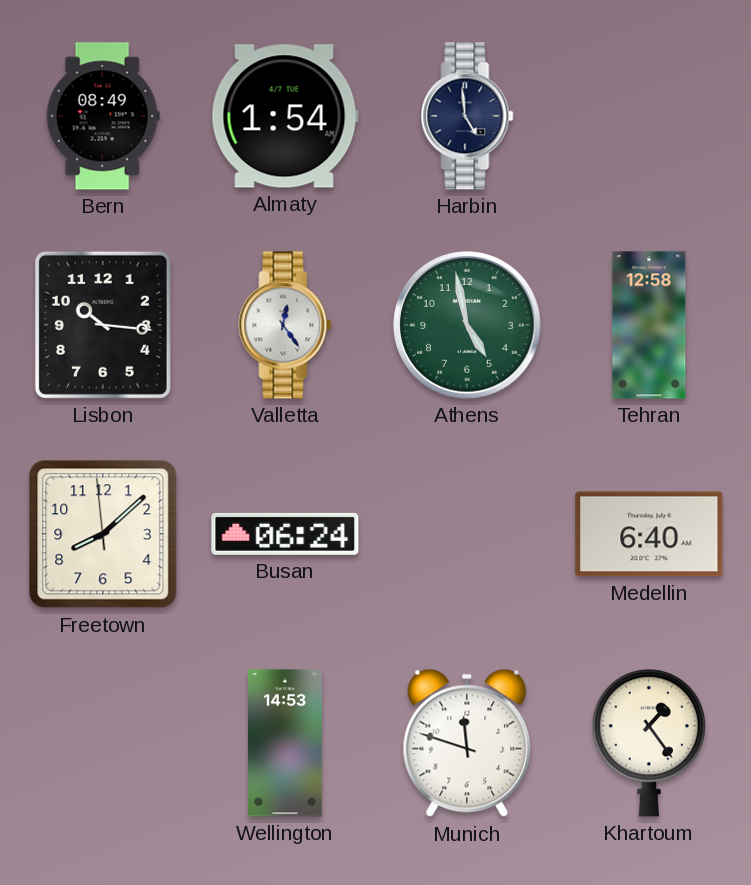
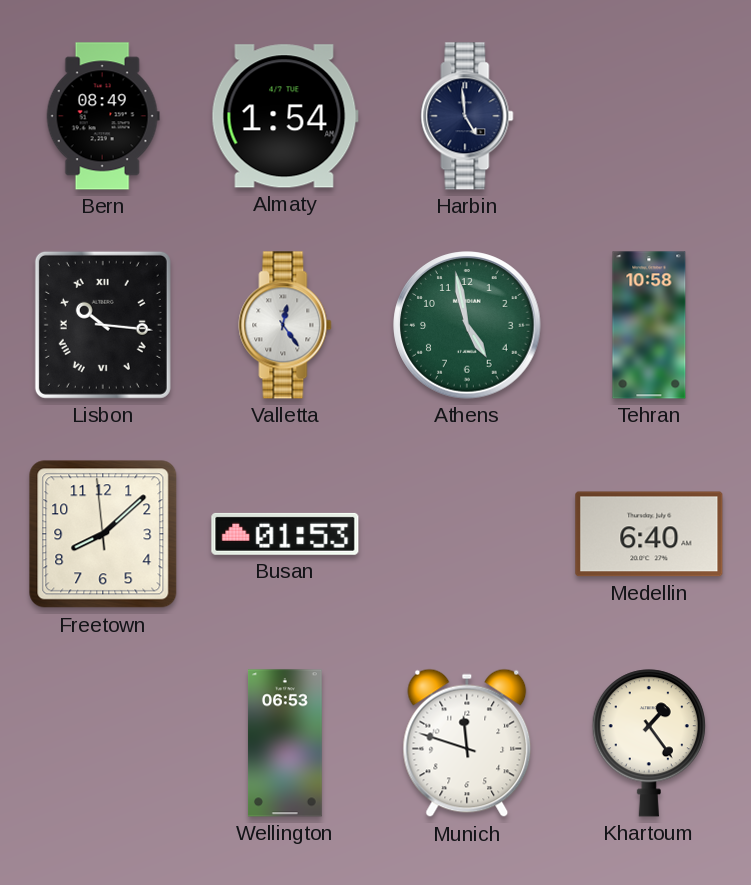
Lisbon numerals: Arabic -> Roman
Tehran: 12:58 -> 10:58
Busan: 06:24 -> 01:53
Wellington: 14:53 -> 06:53
